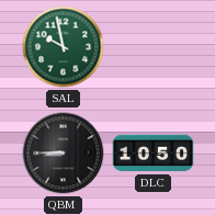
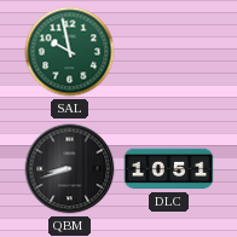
QBM: 8:45 -> 8:42
DLC: 10:50 -> 10:51
